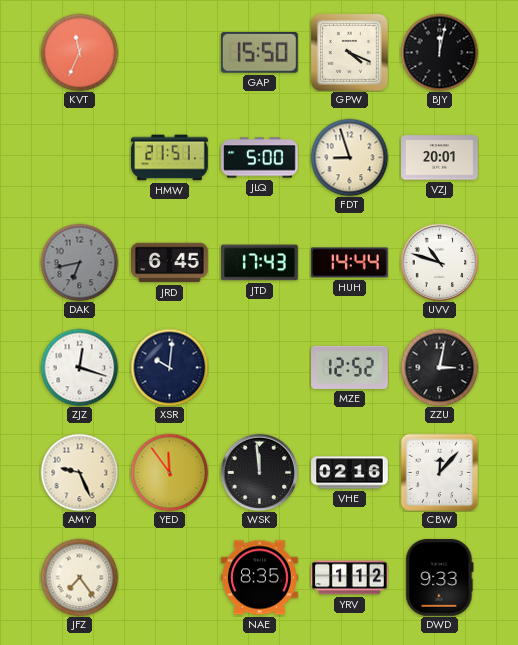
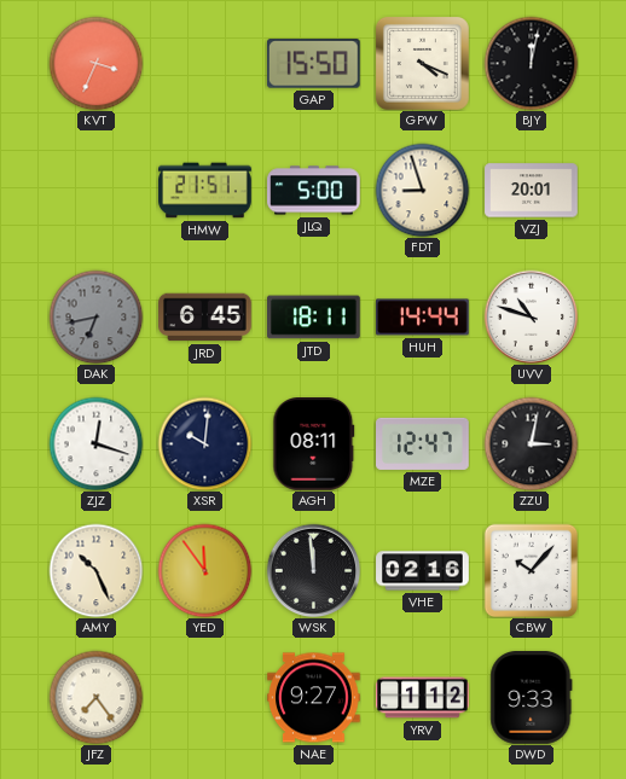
KVT: 11:34 -> 3:34
JTD: 17:43 -> 18:11
AGH: none -> 08:11
MZE: 12:52 -> 12:47
AMY: 9:26 -> 10:26
CBW: 12:07 -> 10:07
NAE: 8:35 -> 9:27
